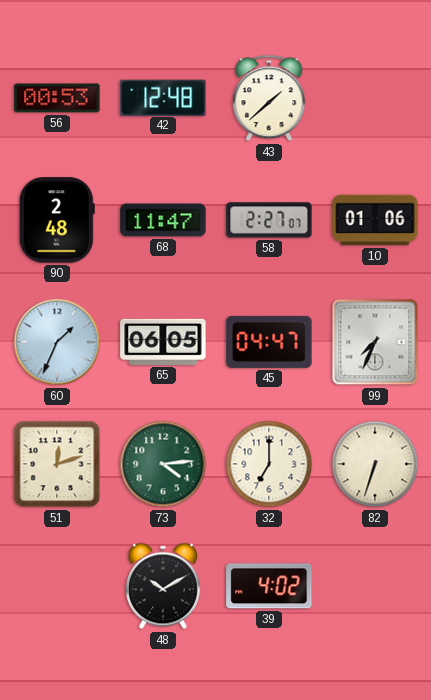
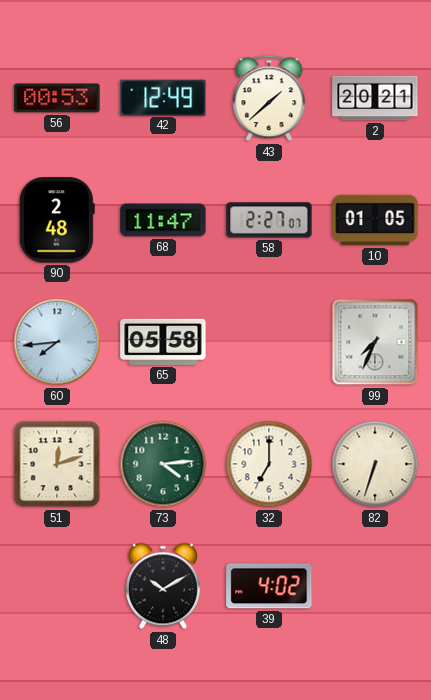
42: 12:48 -> 12:49
2: none -> 20:21
10: 01:06 -> 01:05
60: 1:34 -> 7:44
65: 06:05 -> 05:58
45: 04:47 -> none
